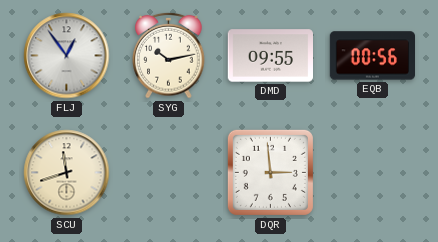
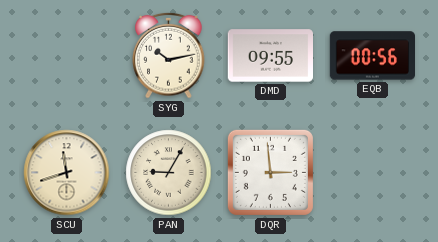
FLJ: 12:54 -> none
PAN: none -> 9:05
